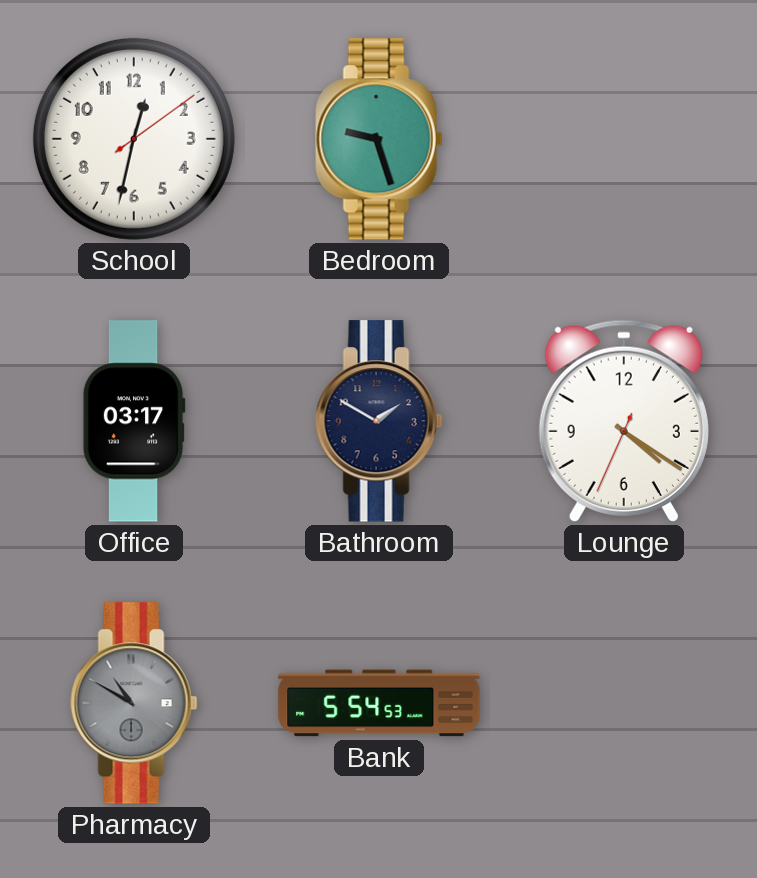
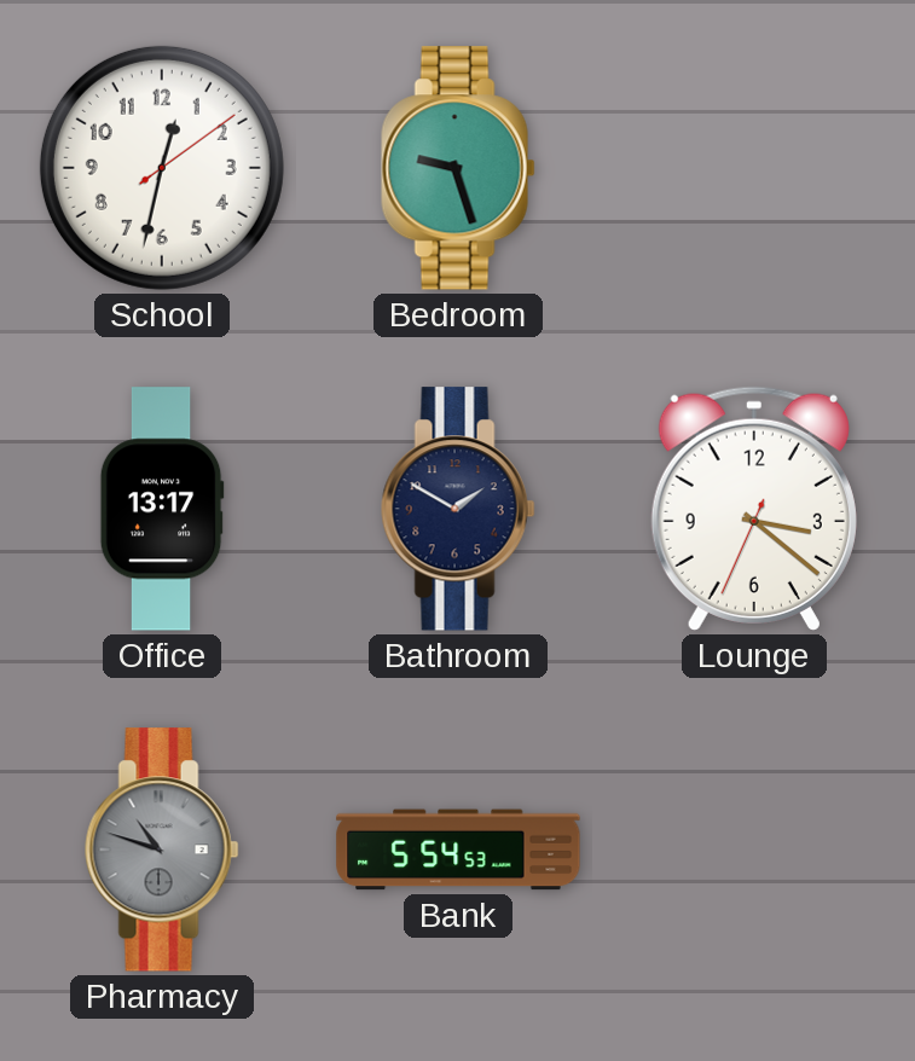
Office: 03:17 -> 13:17
Lounge: 4:20 -> 3:21
Pharmacy: 10:50 -> 10:48
